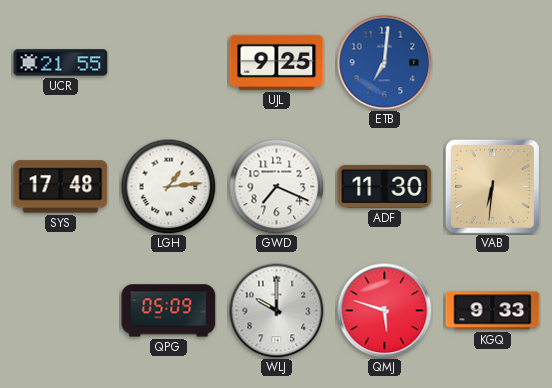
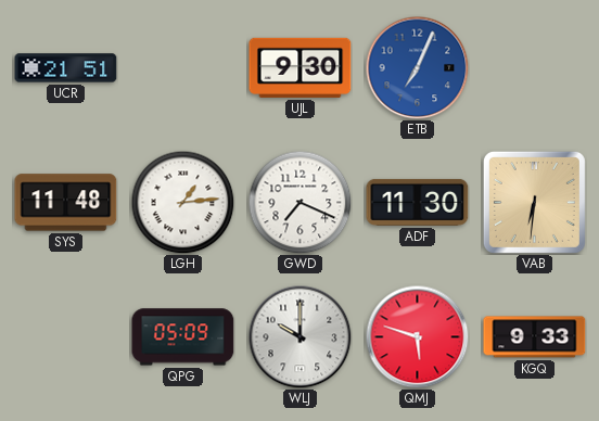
UCR: 21:55 -> 21:51
UJL: 9:25 -> 9:30
ETB: 7:01 -> 7:04
SYS: 17:48 -> 11:48
